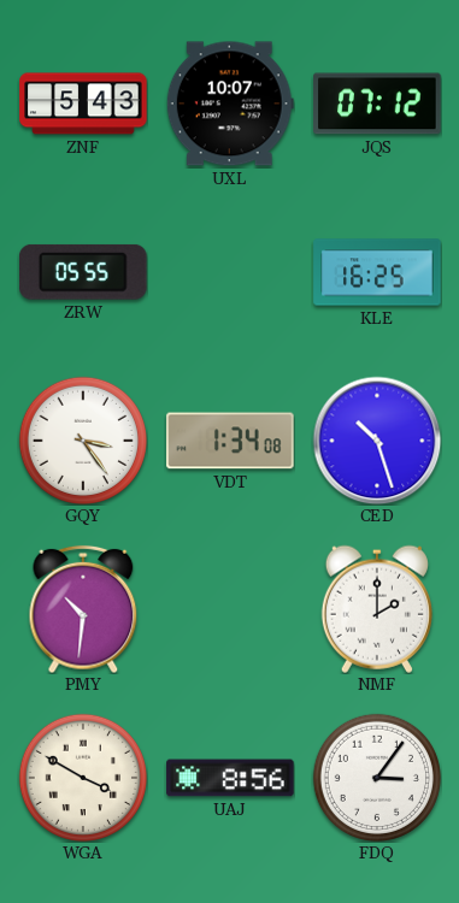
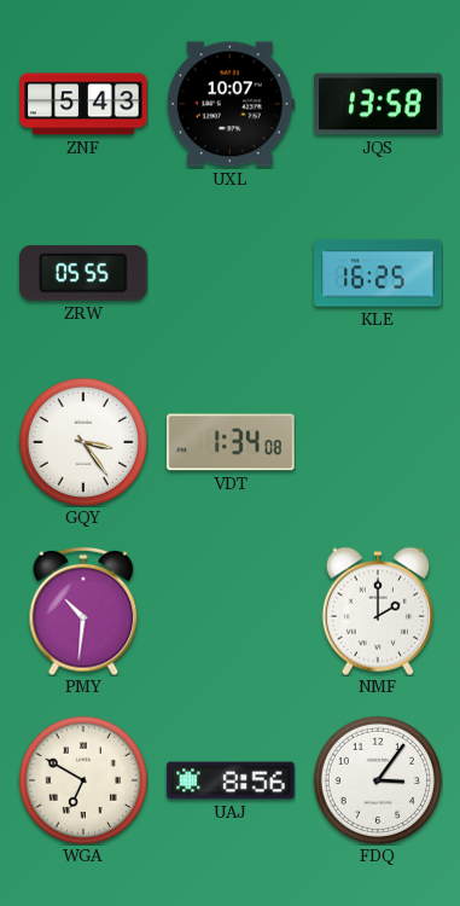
JQS: 07:12 -> 13:58
CED: 10:27 -> none
WGA: 3:50 -> 6:50
